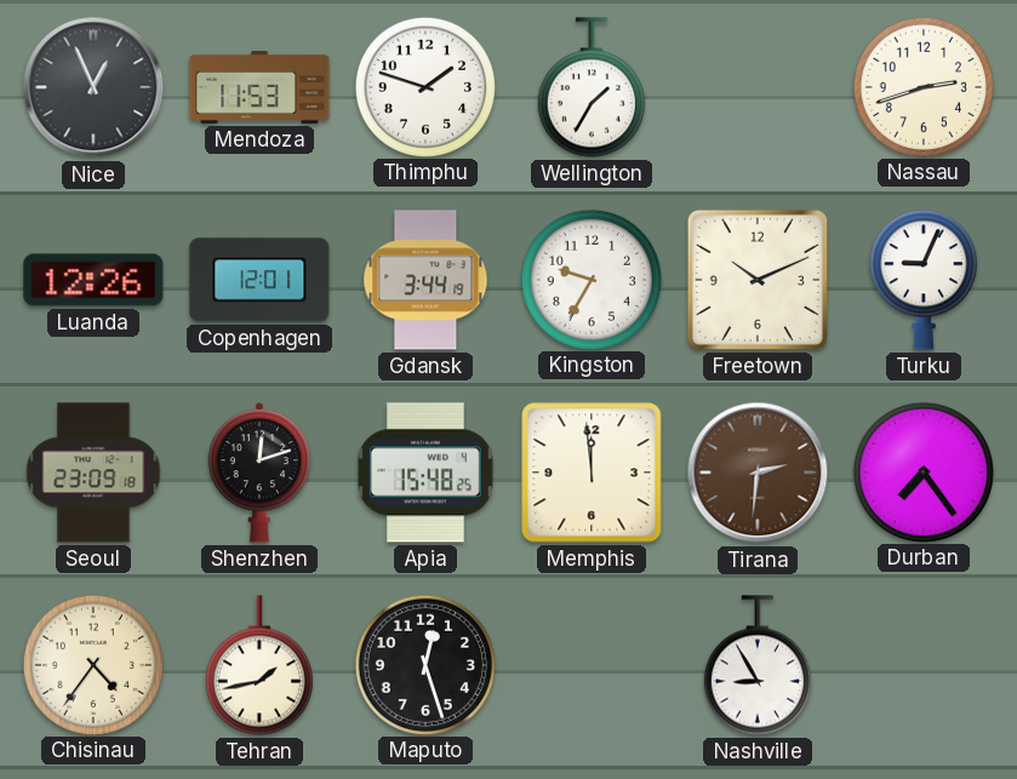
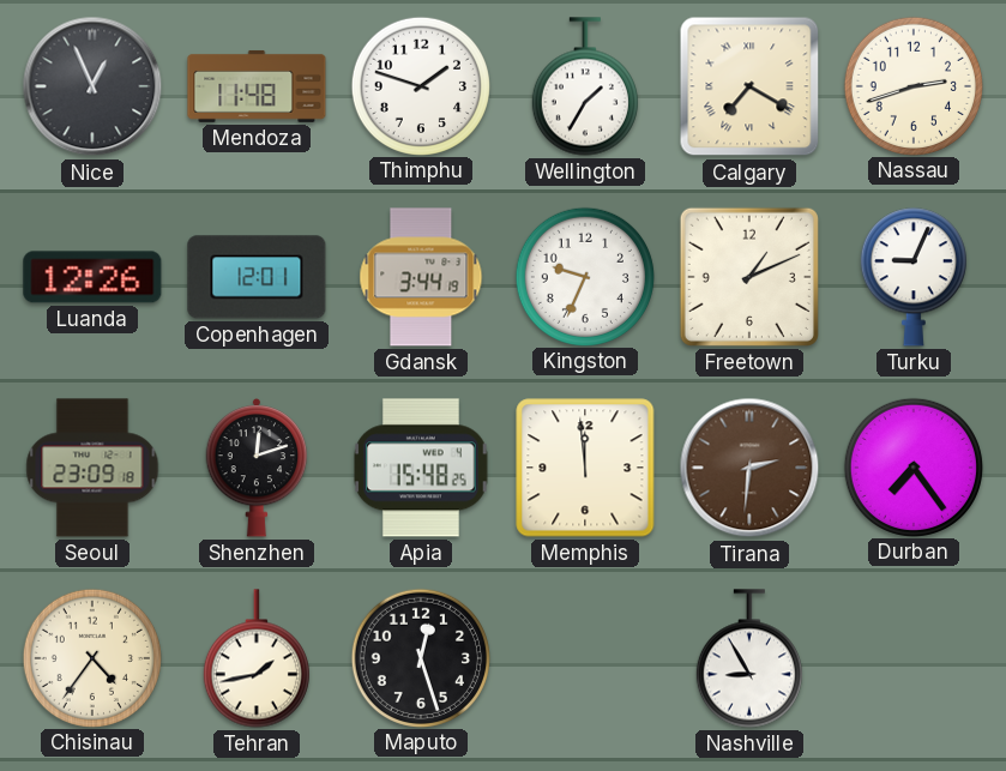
Mendoza: 11:53 -> 11:48
Calgary: none -> 7:20
Kingston: 9:35 -> 9:34
Freetown: 10:11 -> 1:11
